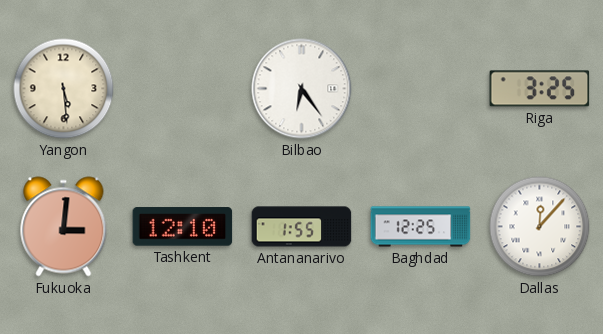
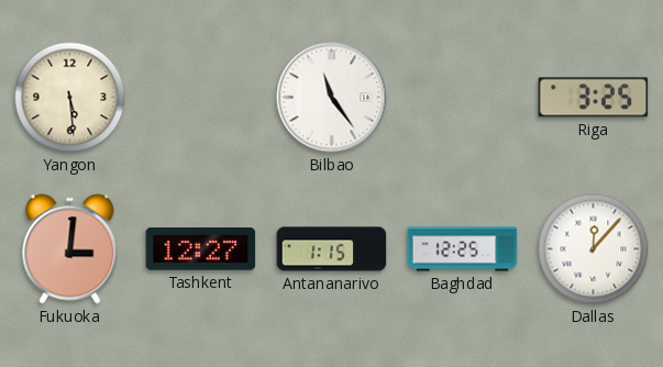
Bilbao: 6:24 -> 11:24
Tashkent: 12:10 -> 12:27
Antananarivo: 1:55 -> 1:15
